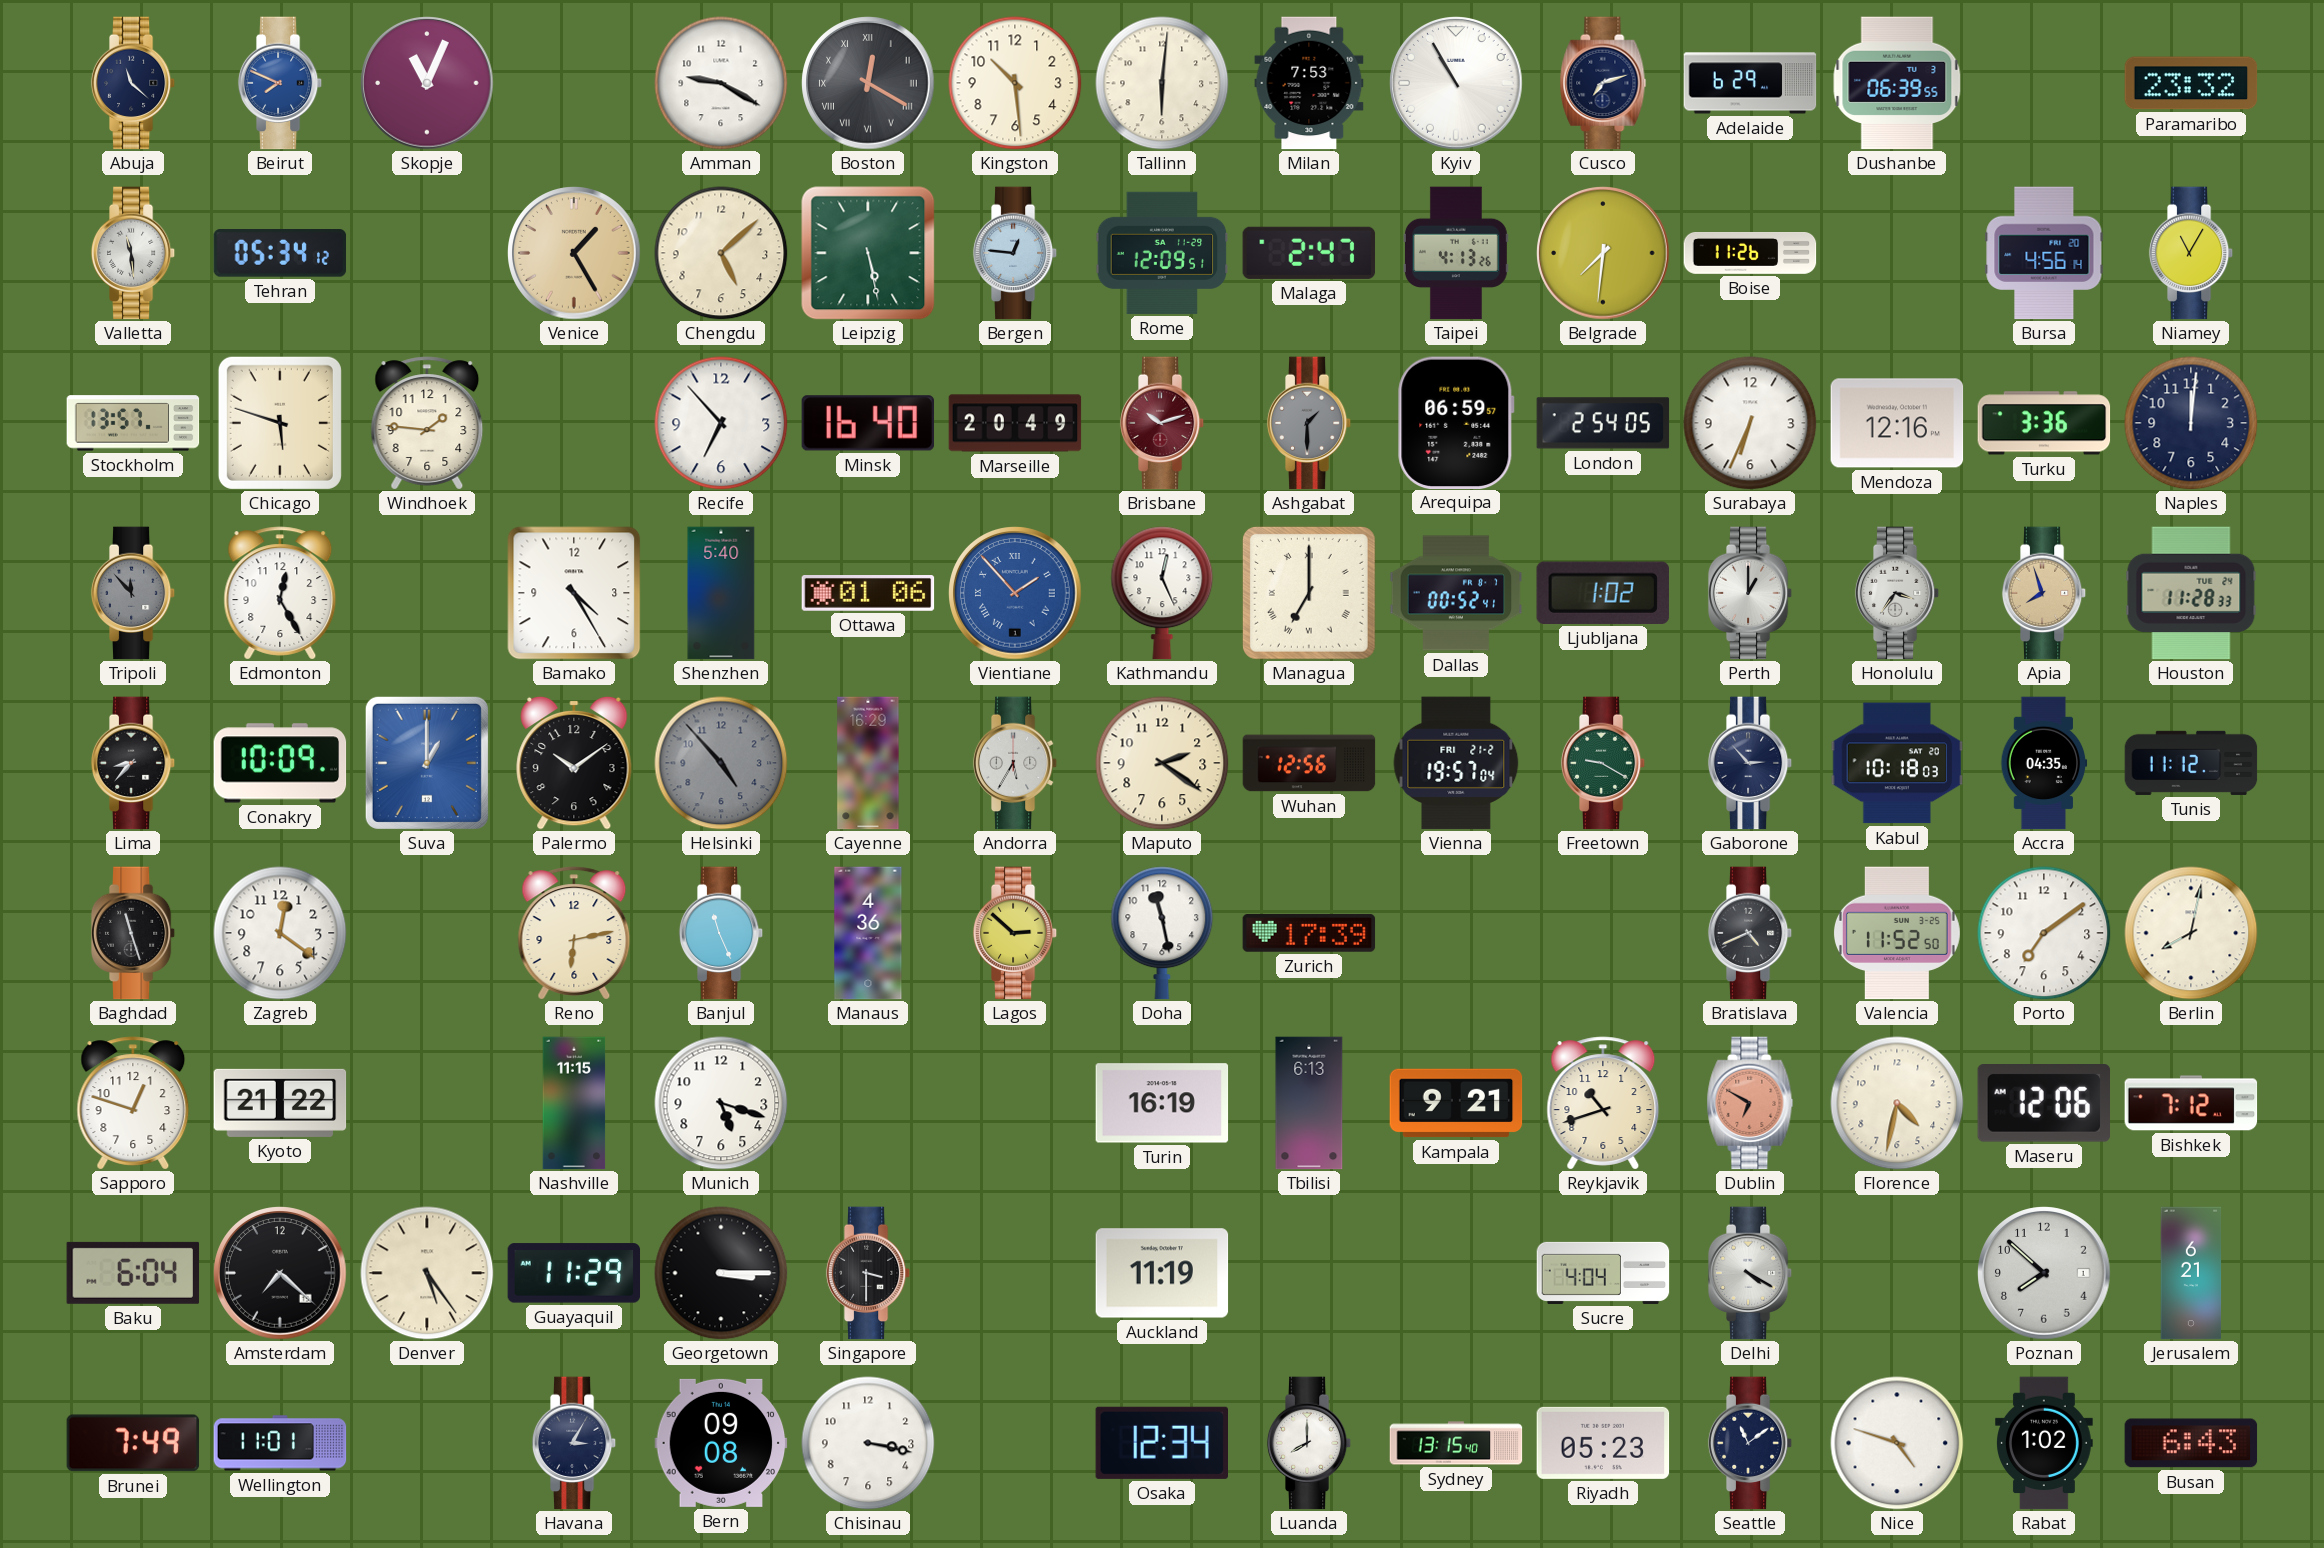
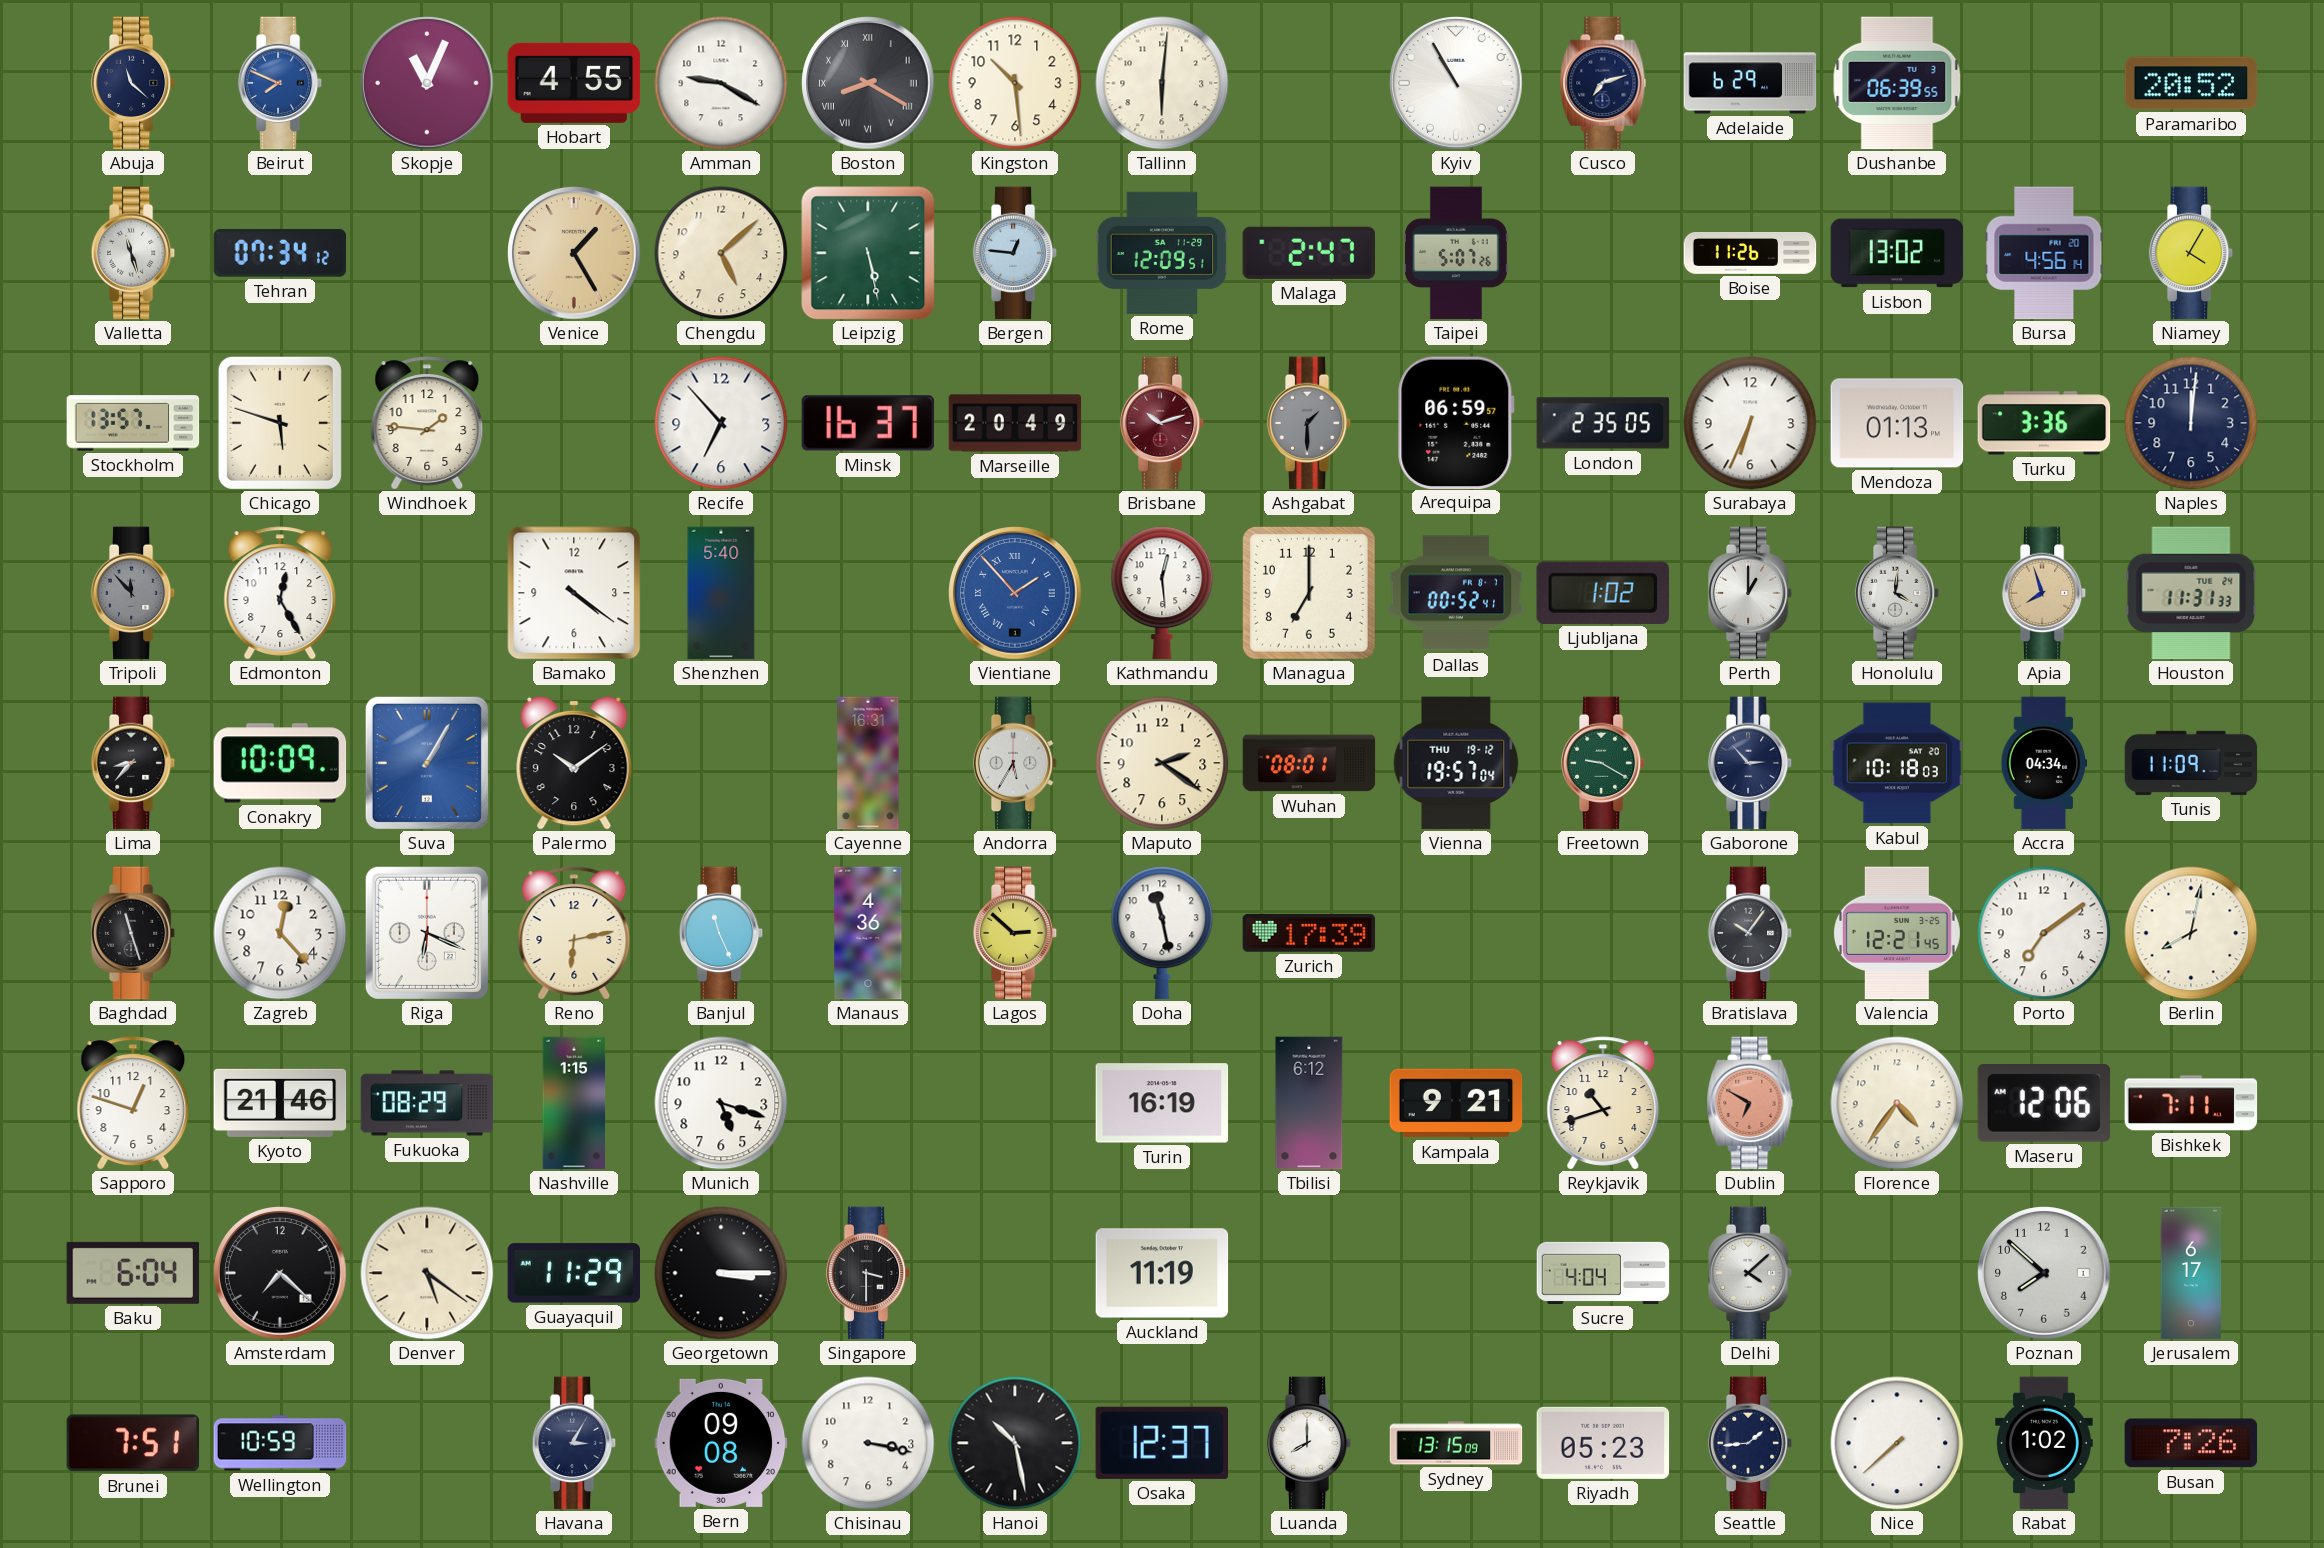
Hobart: none -> 4:55
Boston: 12:20 -> 8:20
Milan: 7:53 -> none
Paramaribo: 23:32 -> 20:52
Valletta: 11:29 -> 11:27
Tehran: 05:34 -> 07:34
Taipei: 4:13 -> 5:07
Belgrade: 7:31 -> none
Lisbon: none -> 13:02
Niamey: 11:05 -> 4:05
Minsk: 16:40 -> 16:37
London: 2:54 -> 2:35
Mendoza: 12:16 -> 01:13
Bamako: 4:25 -> 4:21
Ottawa: 01:06 -> none
Kathmandu: 12:26 -> 12:29
Managua numerals: Roman -> Arabic
Honolulu: 3:36 -> 4:01
Houston: 11:28 -> 11:31
Suva: 1:00 -> 1:05
Helsinki: 4:53 -> none
Cayenne: 16:29 -> 16:31
Wuhan: 12:56 -> 08:01
Vienna date: FRI 21-2 -> THU 19-12
Accra: 04:35 -> 04:34
Tunis: 11:12 -> 11:09
Zagreb: 12:21 -> 12:23
Riga: none -> 6:19
Bratislava: 4:41 -> 10:06
Valencia: 11:52 -> 12:21
Kyoto: 21:22 -> 21:46
Fukuoka: none -> 08:29
Nashville: 11:15 -> 1:15
Tbilisi: 6:13 -> 6:12
Florence: 4:32 -> 4:36
Bishkek: 7:12 -> 7:11
Denver: 5:24 -> 5:21
Delhi: 4:20 -> 4:08
Jerusalem: 6:21 -> 6:17
Brunei: 7:49 -> 7:51
Wellington: 11:01 -> 10:59
Hanoi: none -> 10:28
Osaka: 12:34 -> 12:37
Sydney: 13:15:40 -> 13:15:09
Seattle: 11:09 -> 1:44
Nice: 4:48 -> 7:38
Busan: 6:43 -> 7:26
